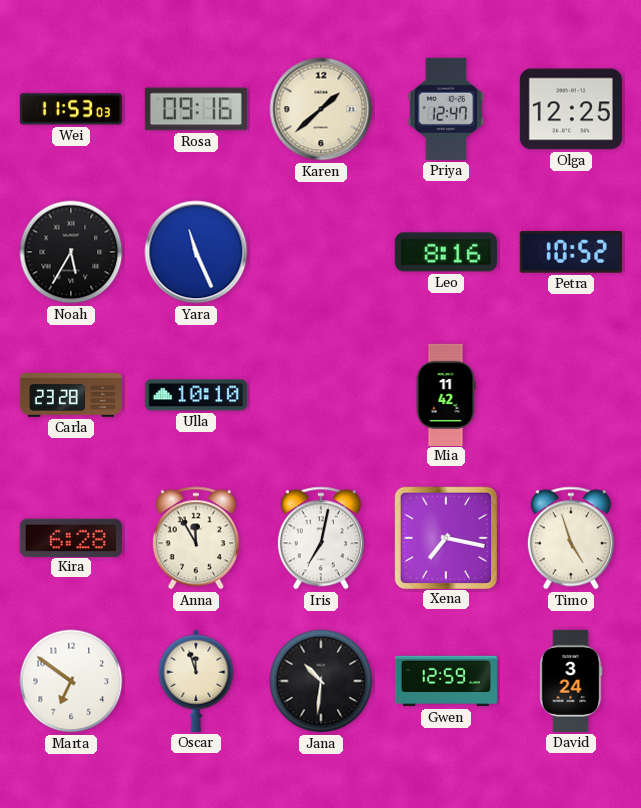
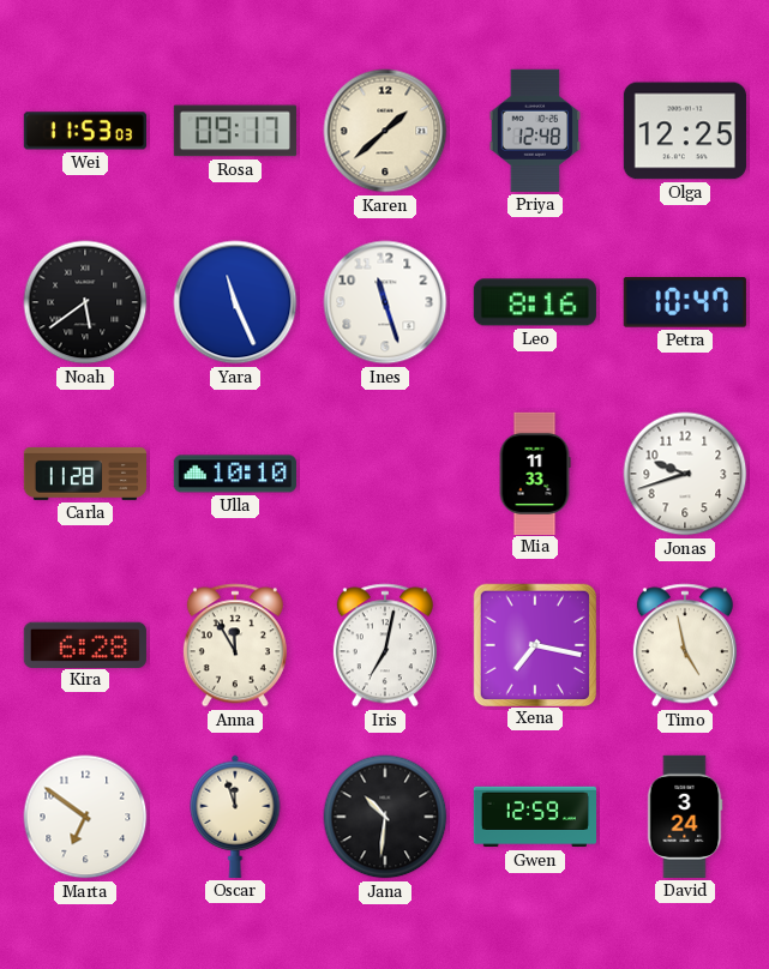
Rosa: 09:16 -> 09:17
Priya: 12:47 -> 12:48
Noah: 5:35 -> 5:39
Ines: none -> 11:27
Petra: 10:52 -> 10:47
Carla: 23:28 -> 11:28
Mia: 11:42 -> 11:33
Jonas: none -> 9:42
Timo: 4:57 -> 4:58
